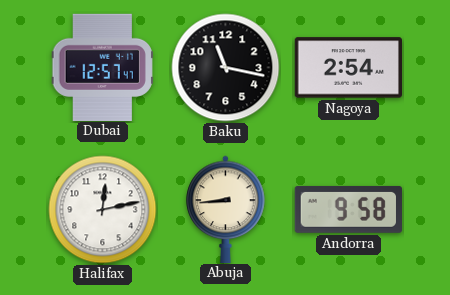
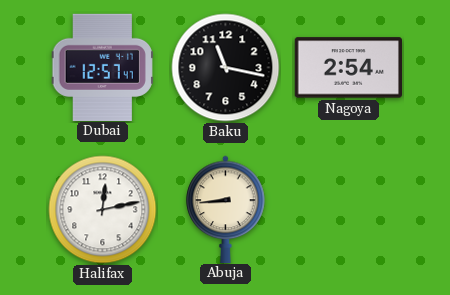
Andorra: 9:58 -> none
